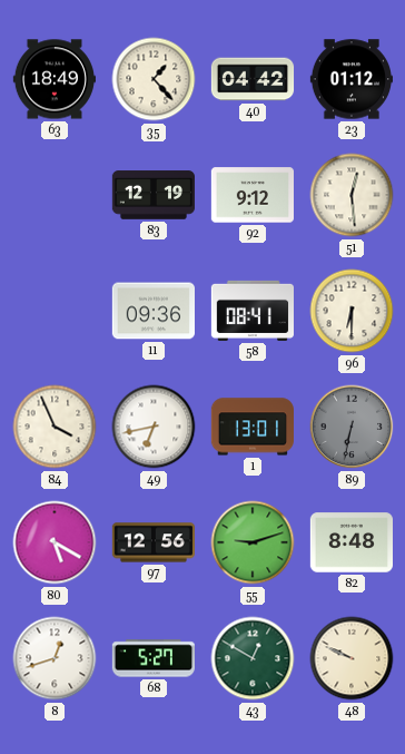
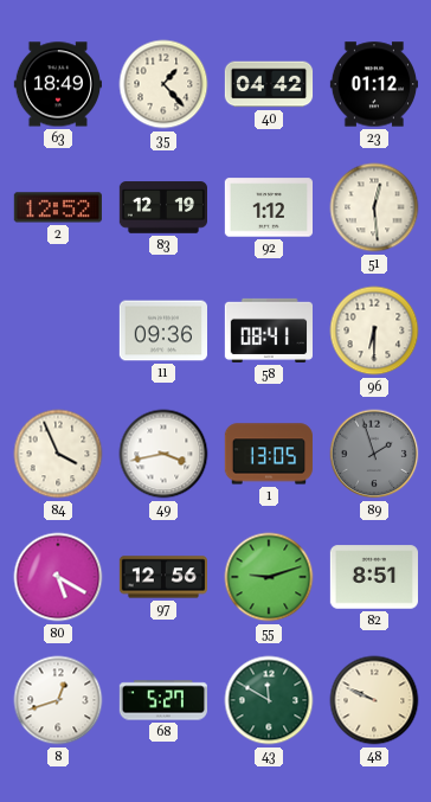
2: none -> 12:52
92: 9:12 -> 1:12
49: 6:43 -> 3:43
1: 13:01 -> 13:05
89: 6:32 -> 1:57
82: 8:48 -> 8:51
43: 12:50 -> 11:50
